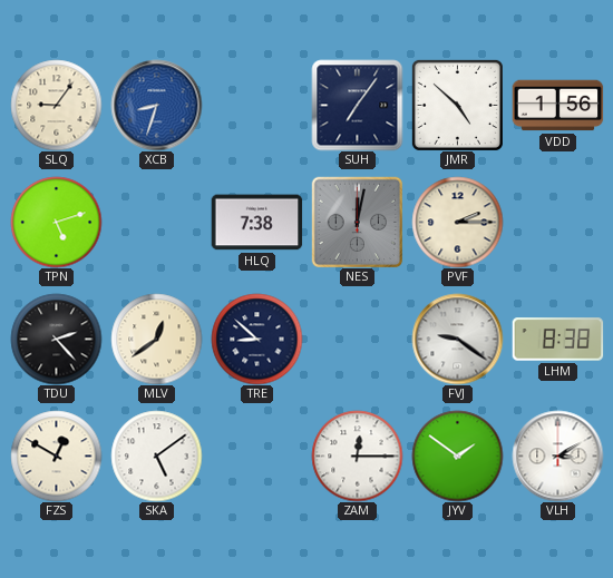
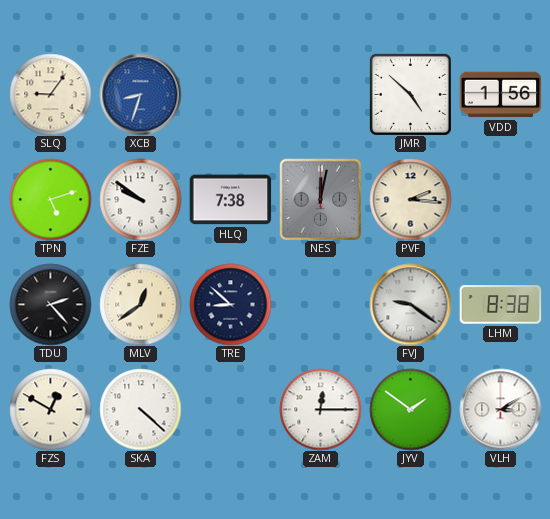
SUH: 7:06 -> none
FZE: none -> 9:51
PVF: 2:15 -> 2:16
SKA: 5:09 -> 4:22
